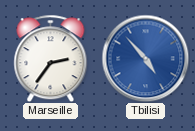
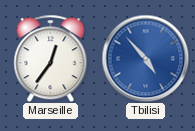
Marseille: 2:36 -> 12:36
